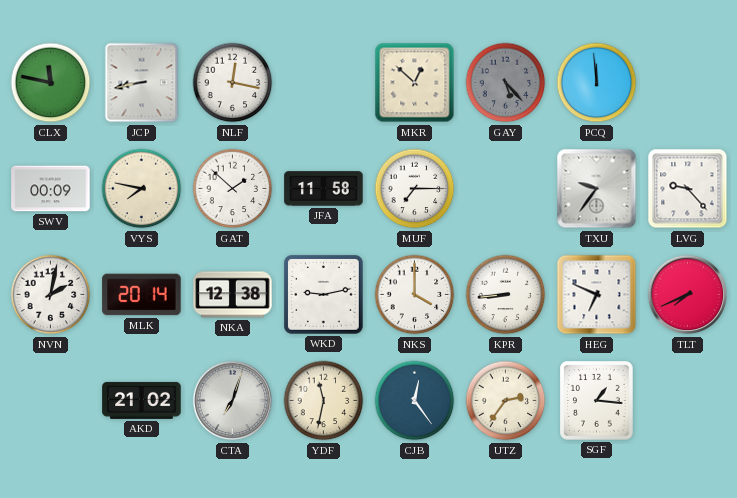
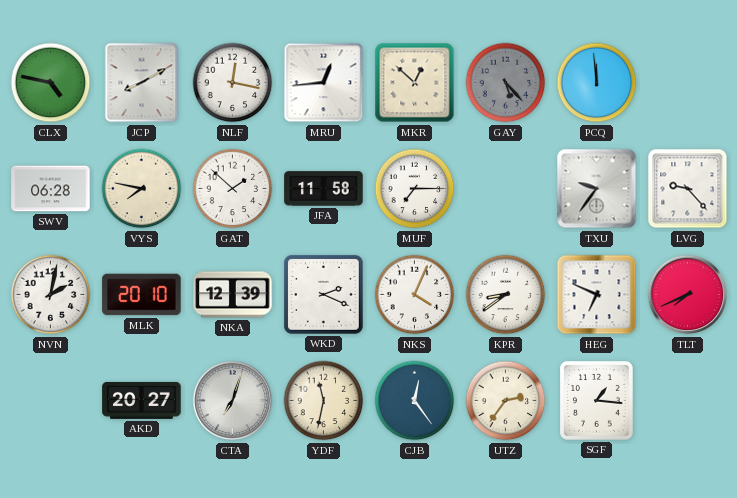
CLX: 11:47 -> 4:47
JCP: 8:43 -> 8:10
MRU: none -> 12:44
SWV: 00:09 -> 06:28
MLK: 20:14 -> 20:10
NKA: 12:38 -> 12:39
WKD: 9:13 -> 2:19
NKS: 4:00 -> 4:04
KPR: 8:44 -> 8:39
AKD: 21:02 -> 20:27
